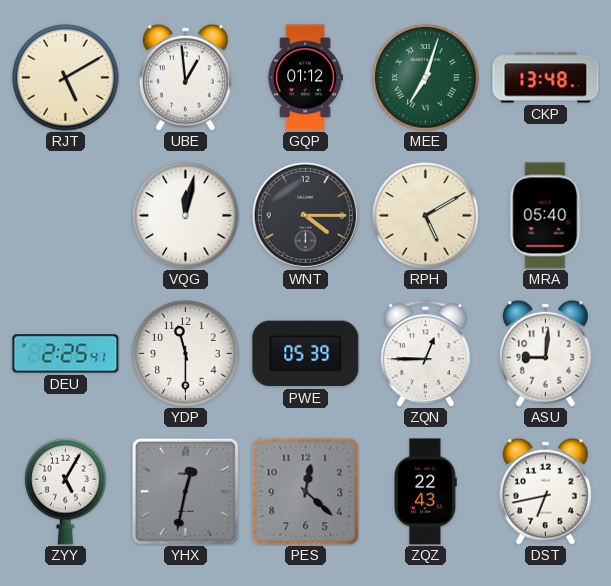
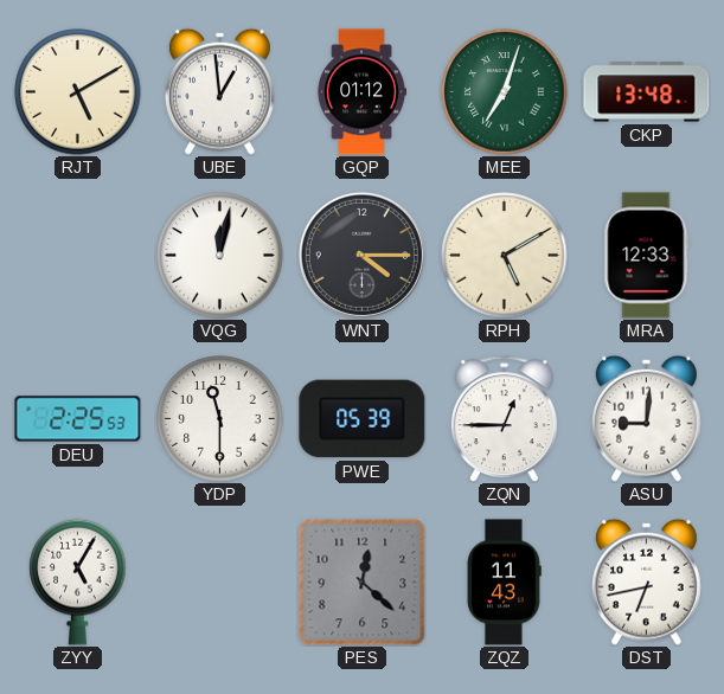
MRA: 05:40 -> 12:33
DEU: 2:25:41 -> 2:25:53
YHX: 12:32 -> none
ZQZ: 22:43 -> 11:43
